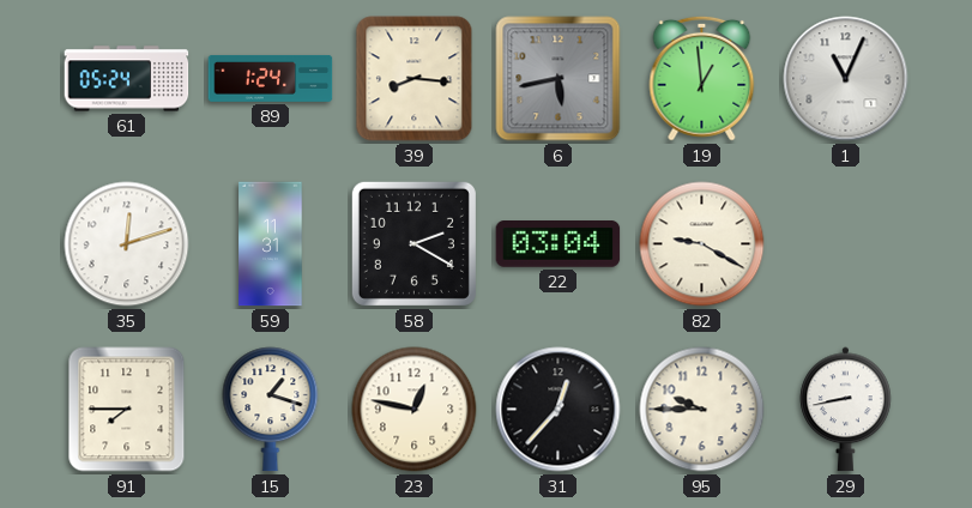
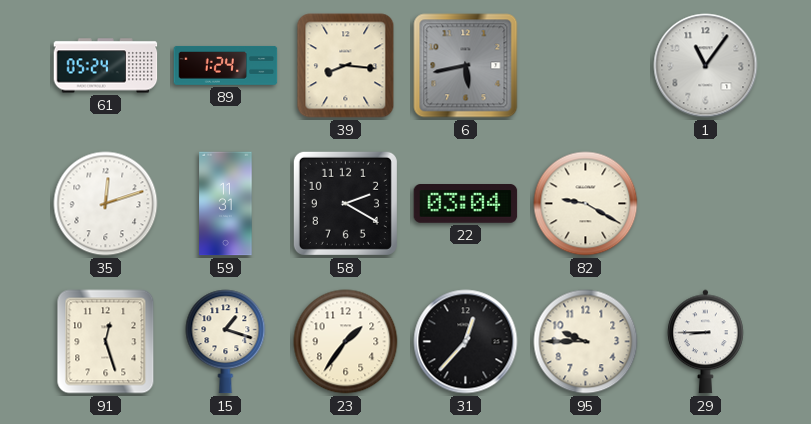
19: 12:59 -> none
1: 11:04 -> 11:06
91: 7:45 -> 12:27
23: 12:47 -> 1:36
29: 8:43 -> 8:45
